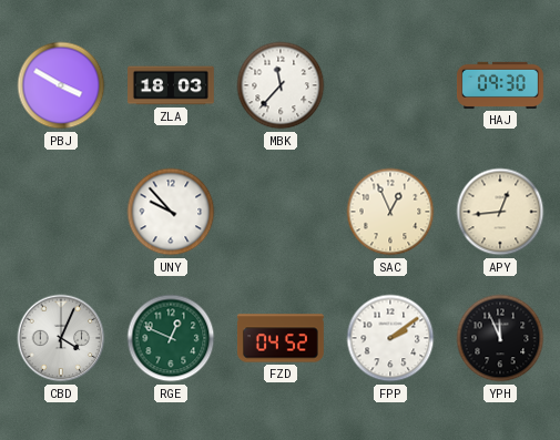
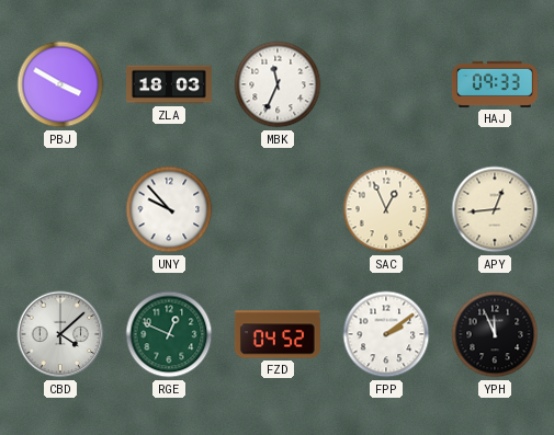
MBK: 11:37 -> 11:34
HAJ: 09:30 -> 09:33
CBD: 4:04 -> 4:08
